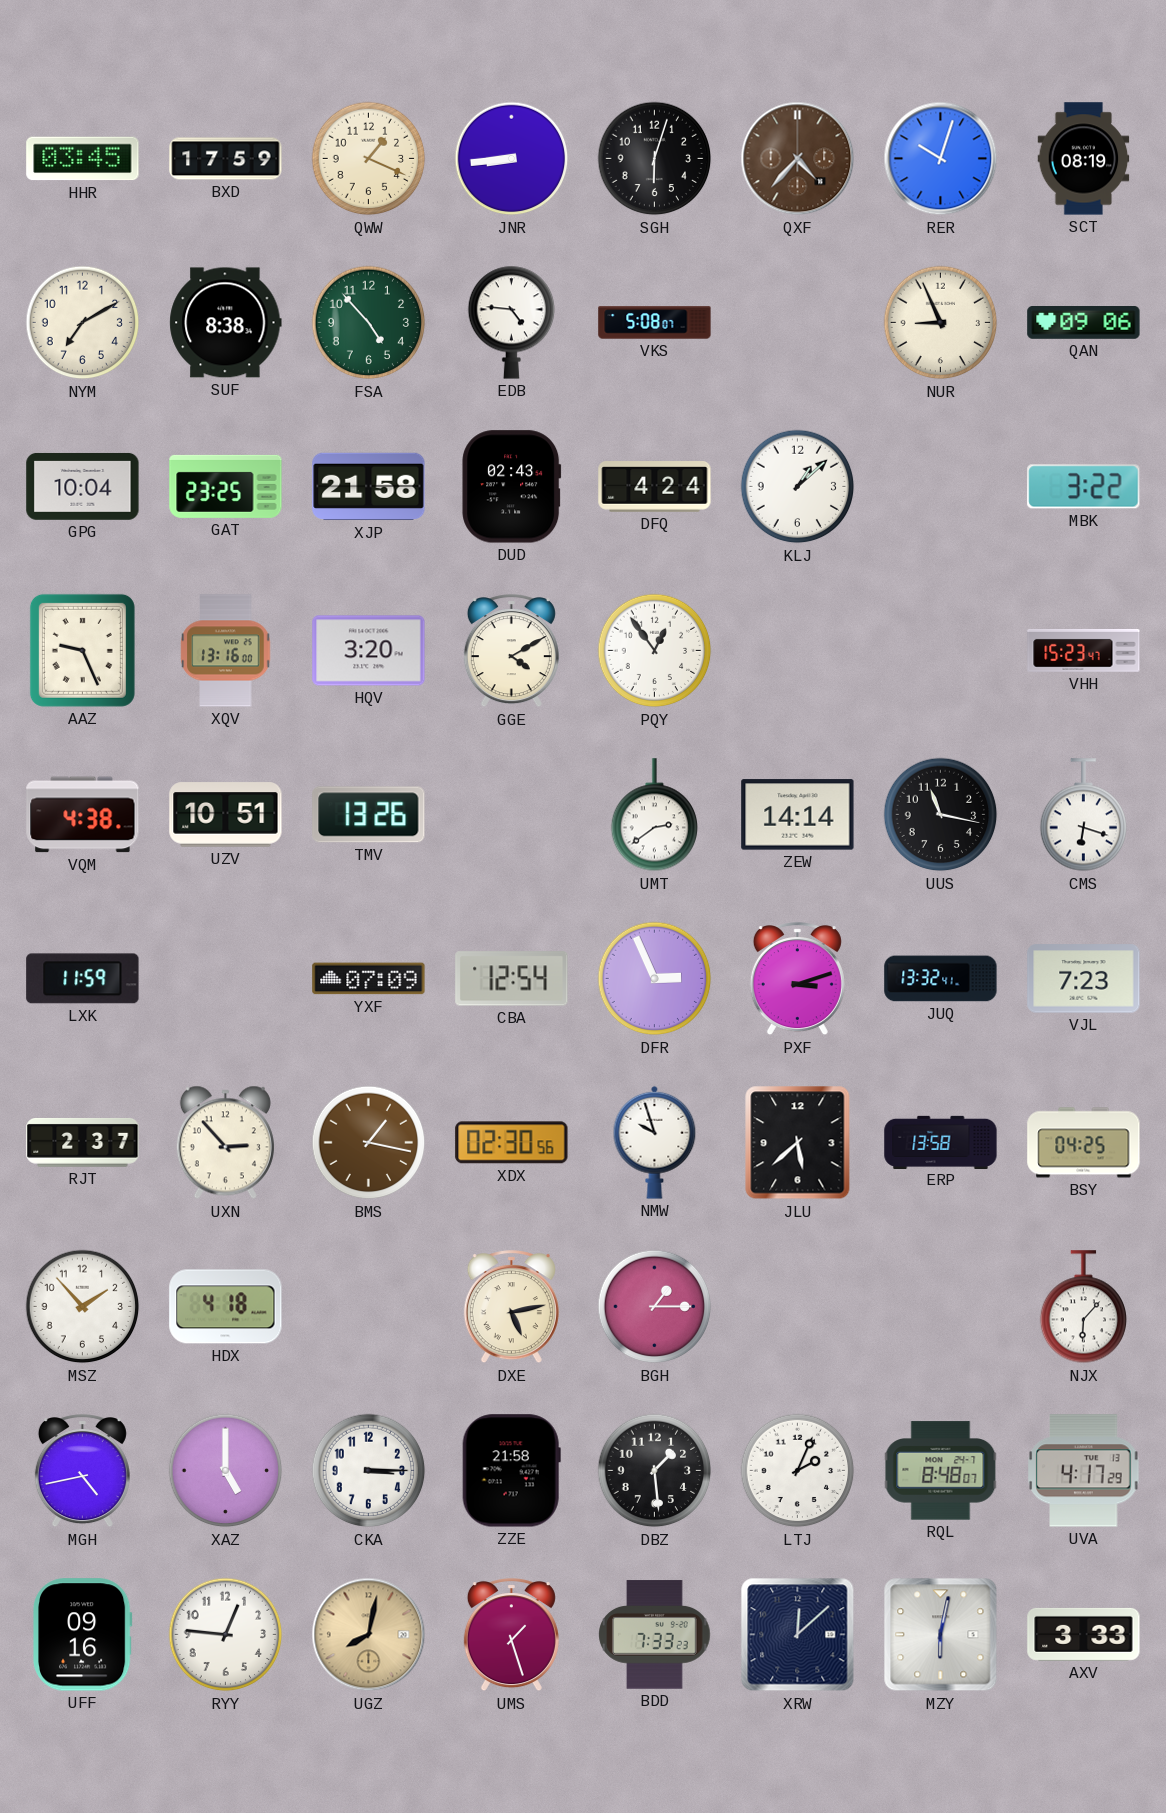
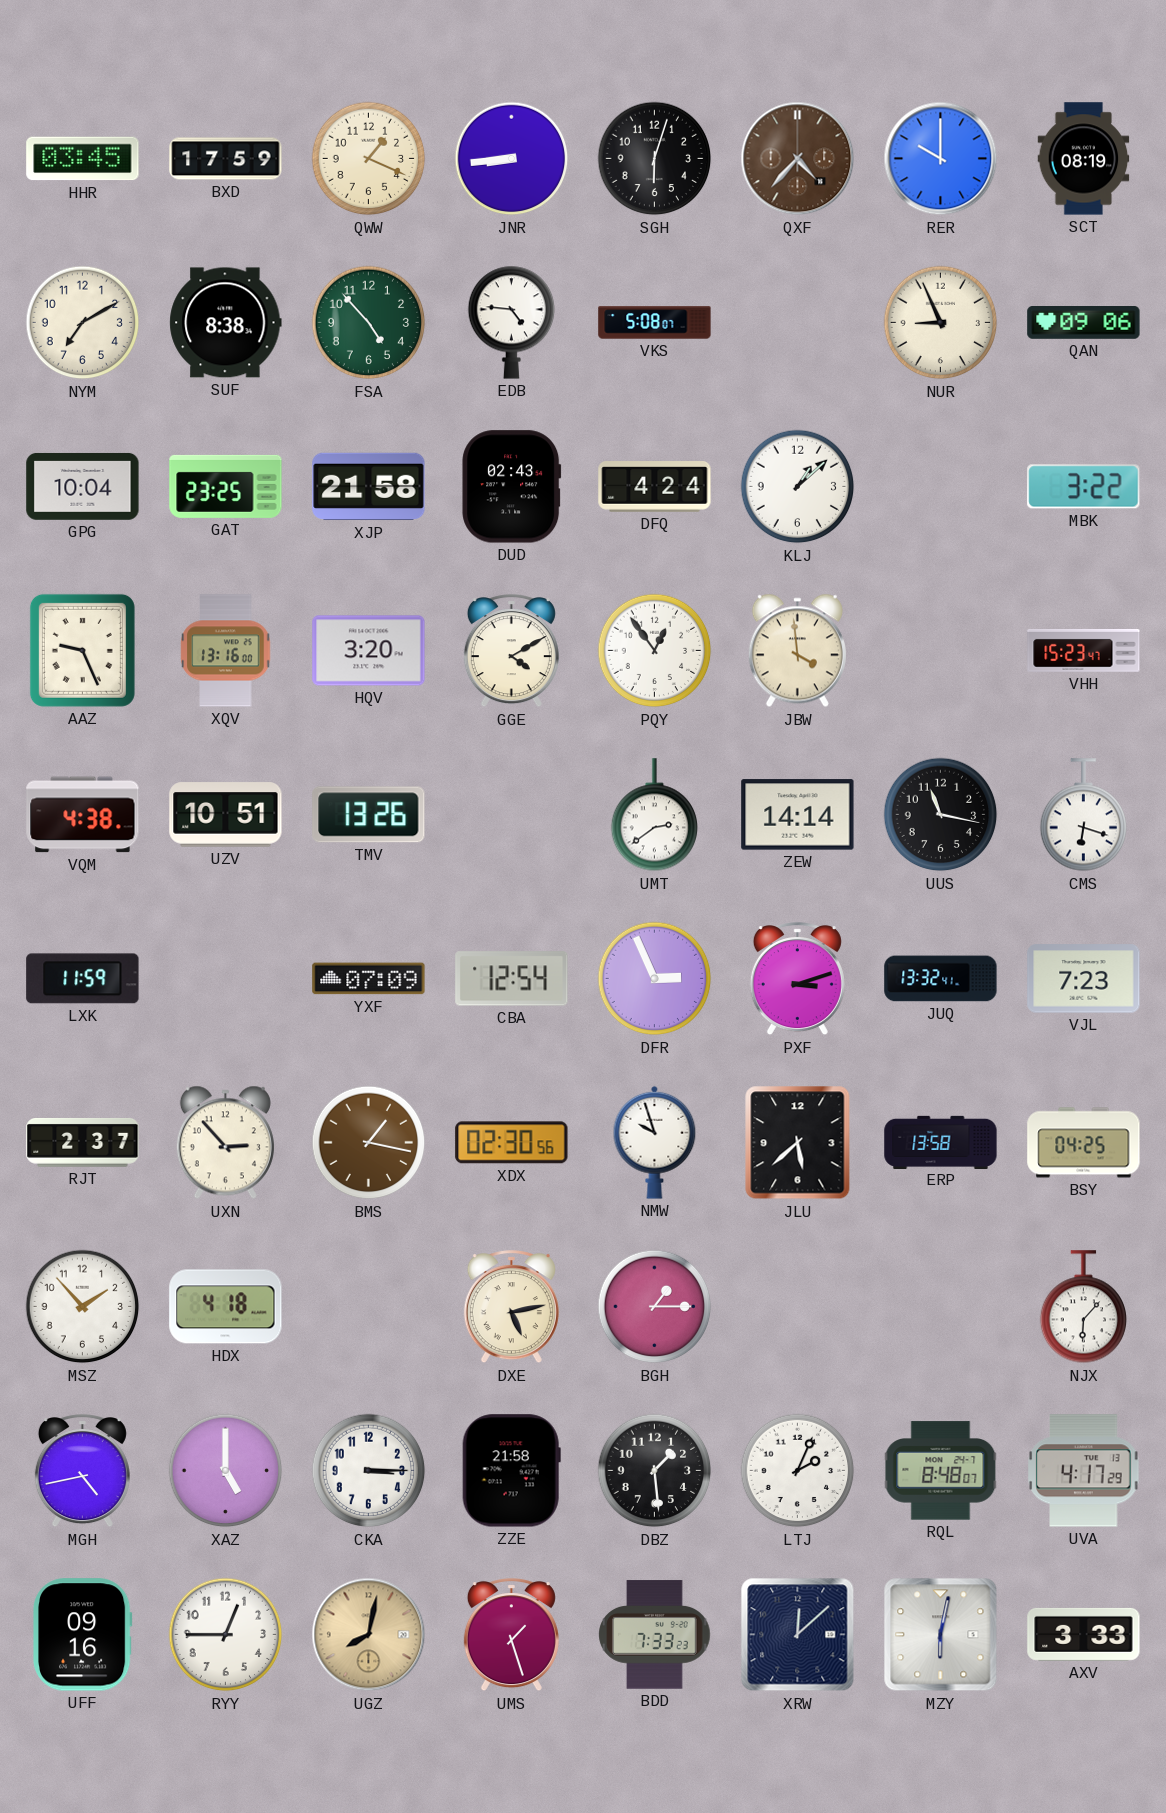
RER: 10:03 -> 10:00
JBW: none -> 3:59
RYY: 12:46 -> 12:45
